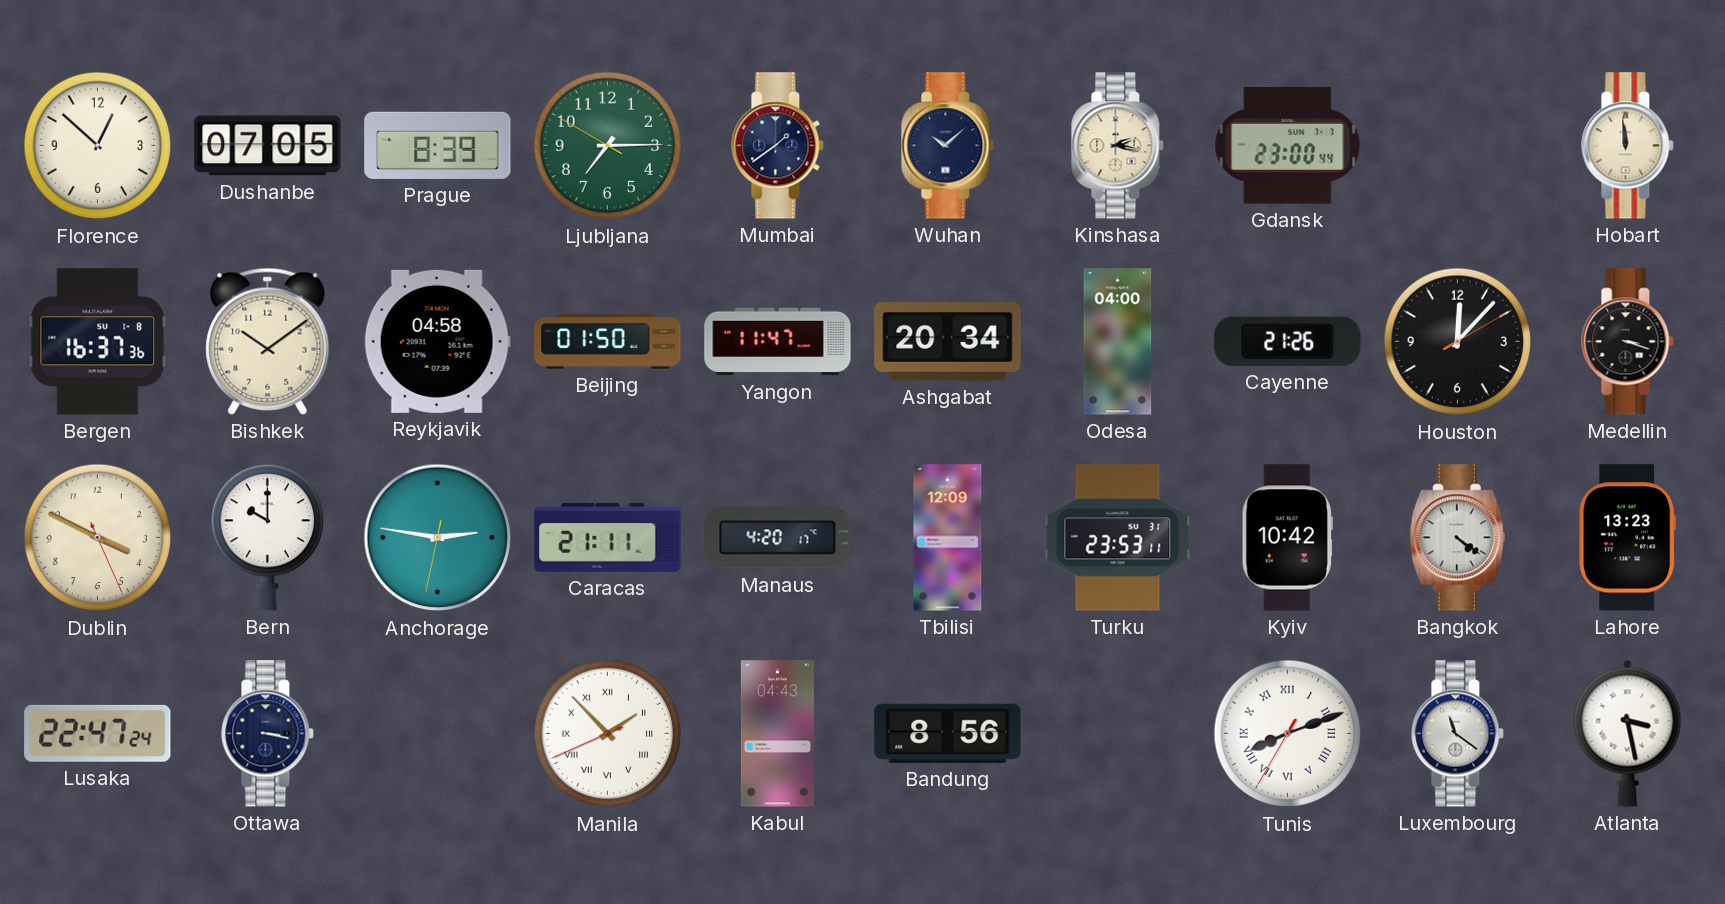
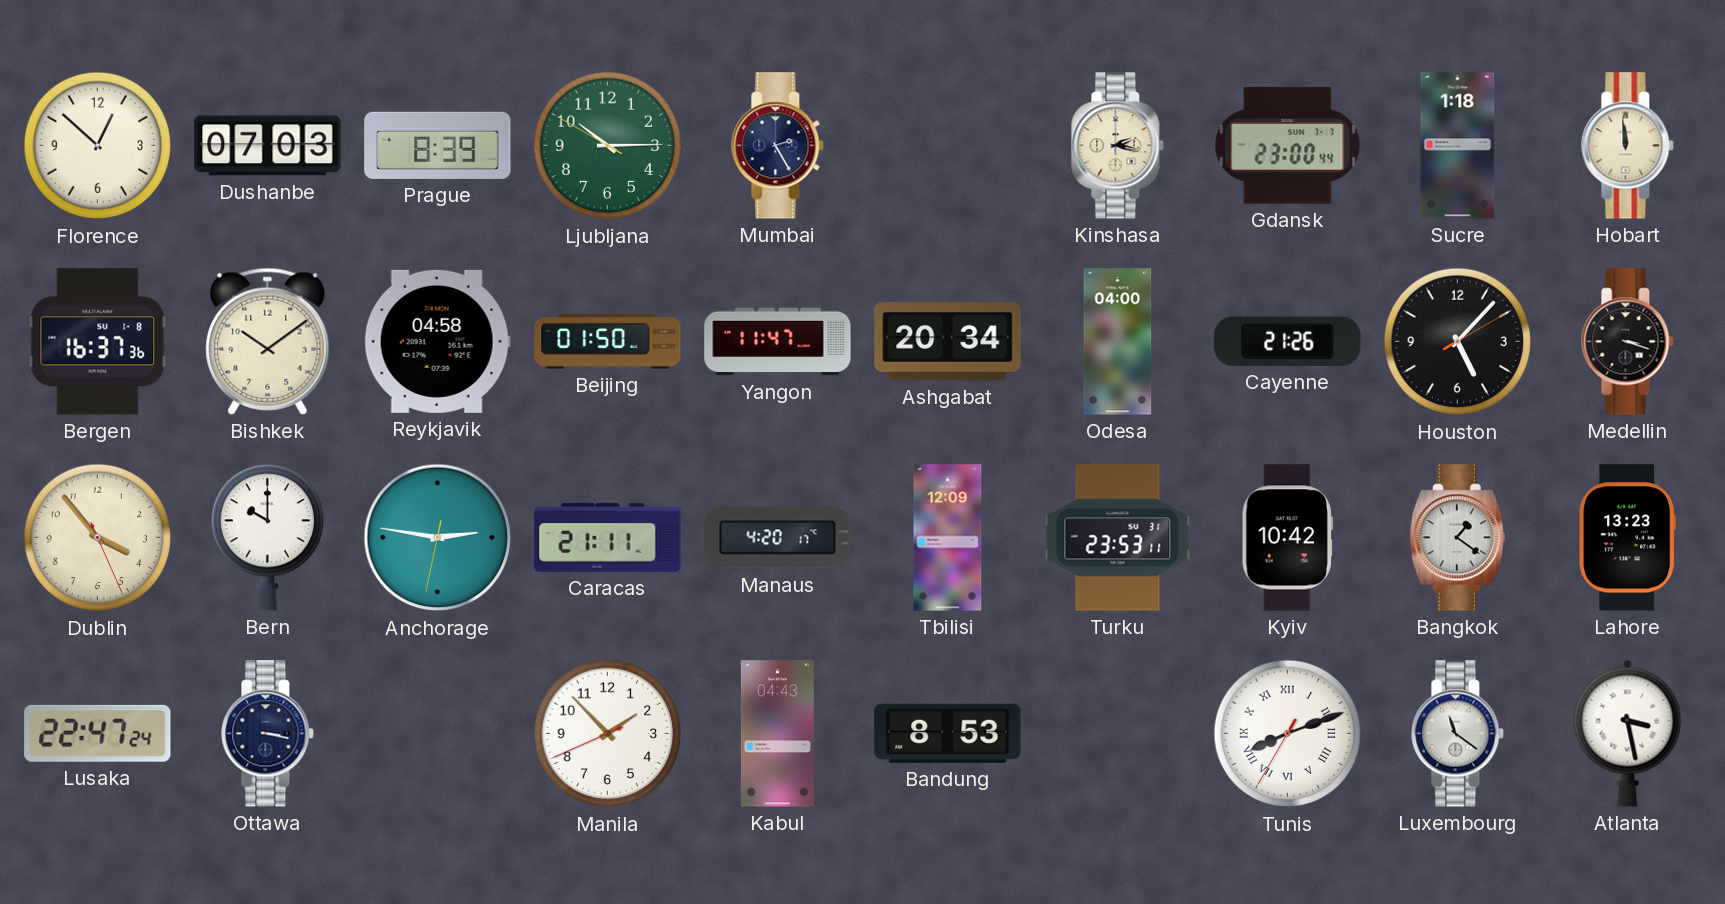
Dushanbe: 07:05 -> 07:03
Ljubljana: 7:14 -> 10:14
Mumbai: 1:39 -> 2:25
Wuhan: 10:08 -> none
Sucre: none -> 1:18
Houston: 12:07 -> 5:07
Dublin: 3:49 -> 3:53
Bangkok: 4:21 -> 1:21
Manila numerals: Roman -> Arabic
Bandung: 8:56 -> 8:53
